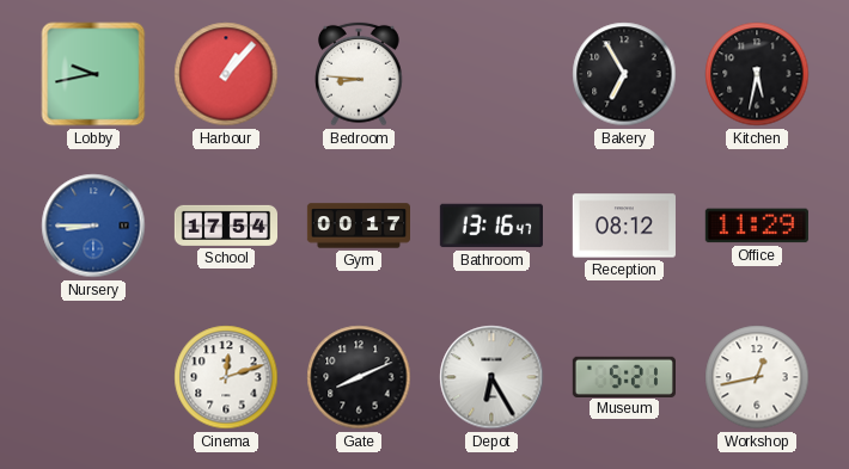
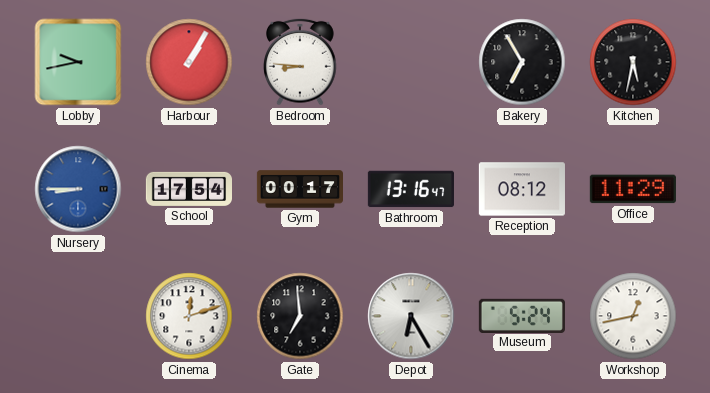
Harbour: 1:07 -> 1:05
Gate: 8:11 -> 6:59
Museum: 5:21 -> 5:24
